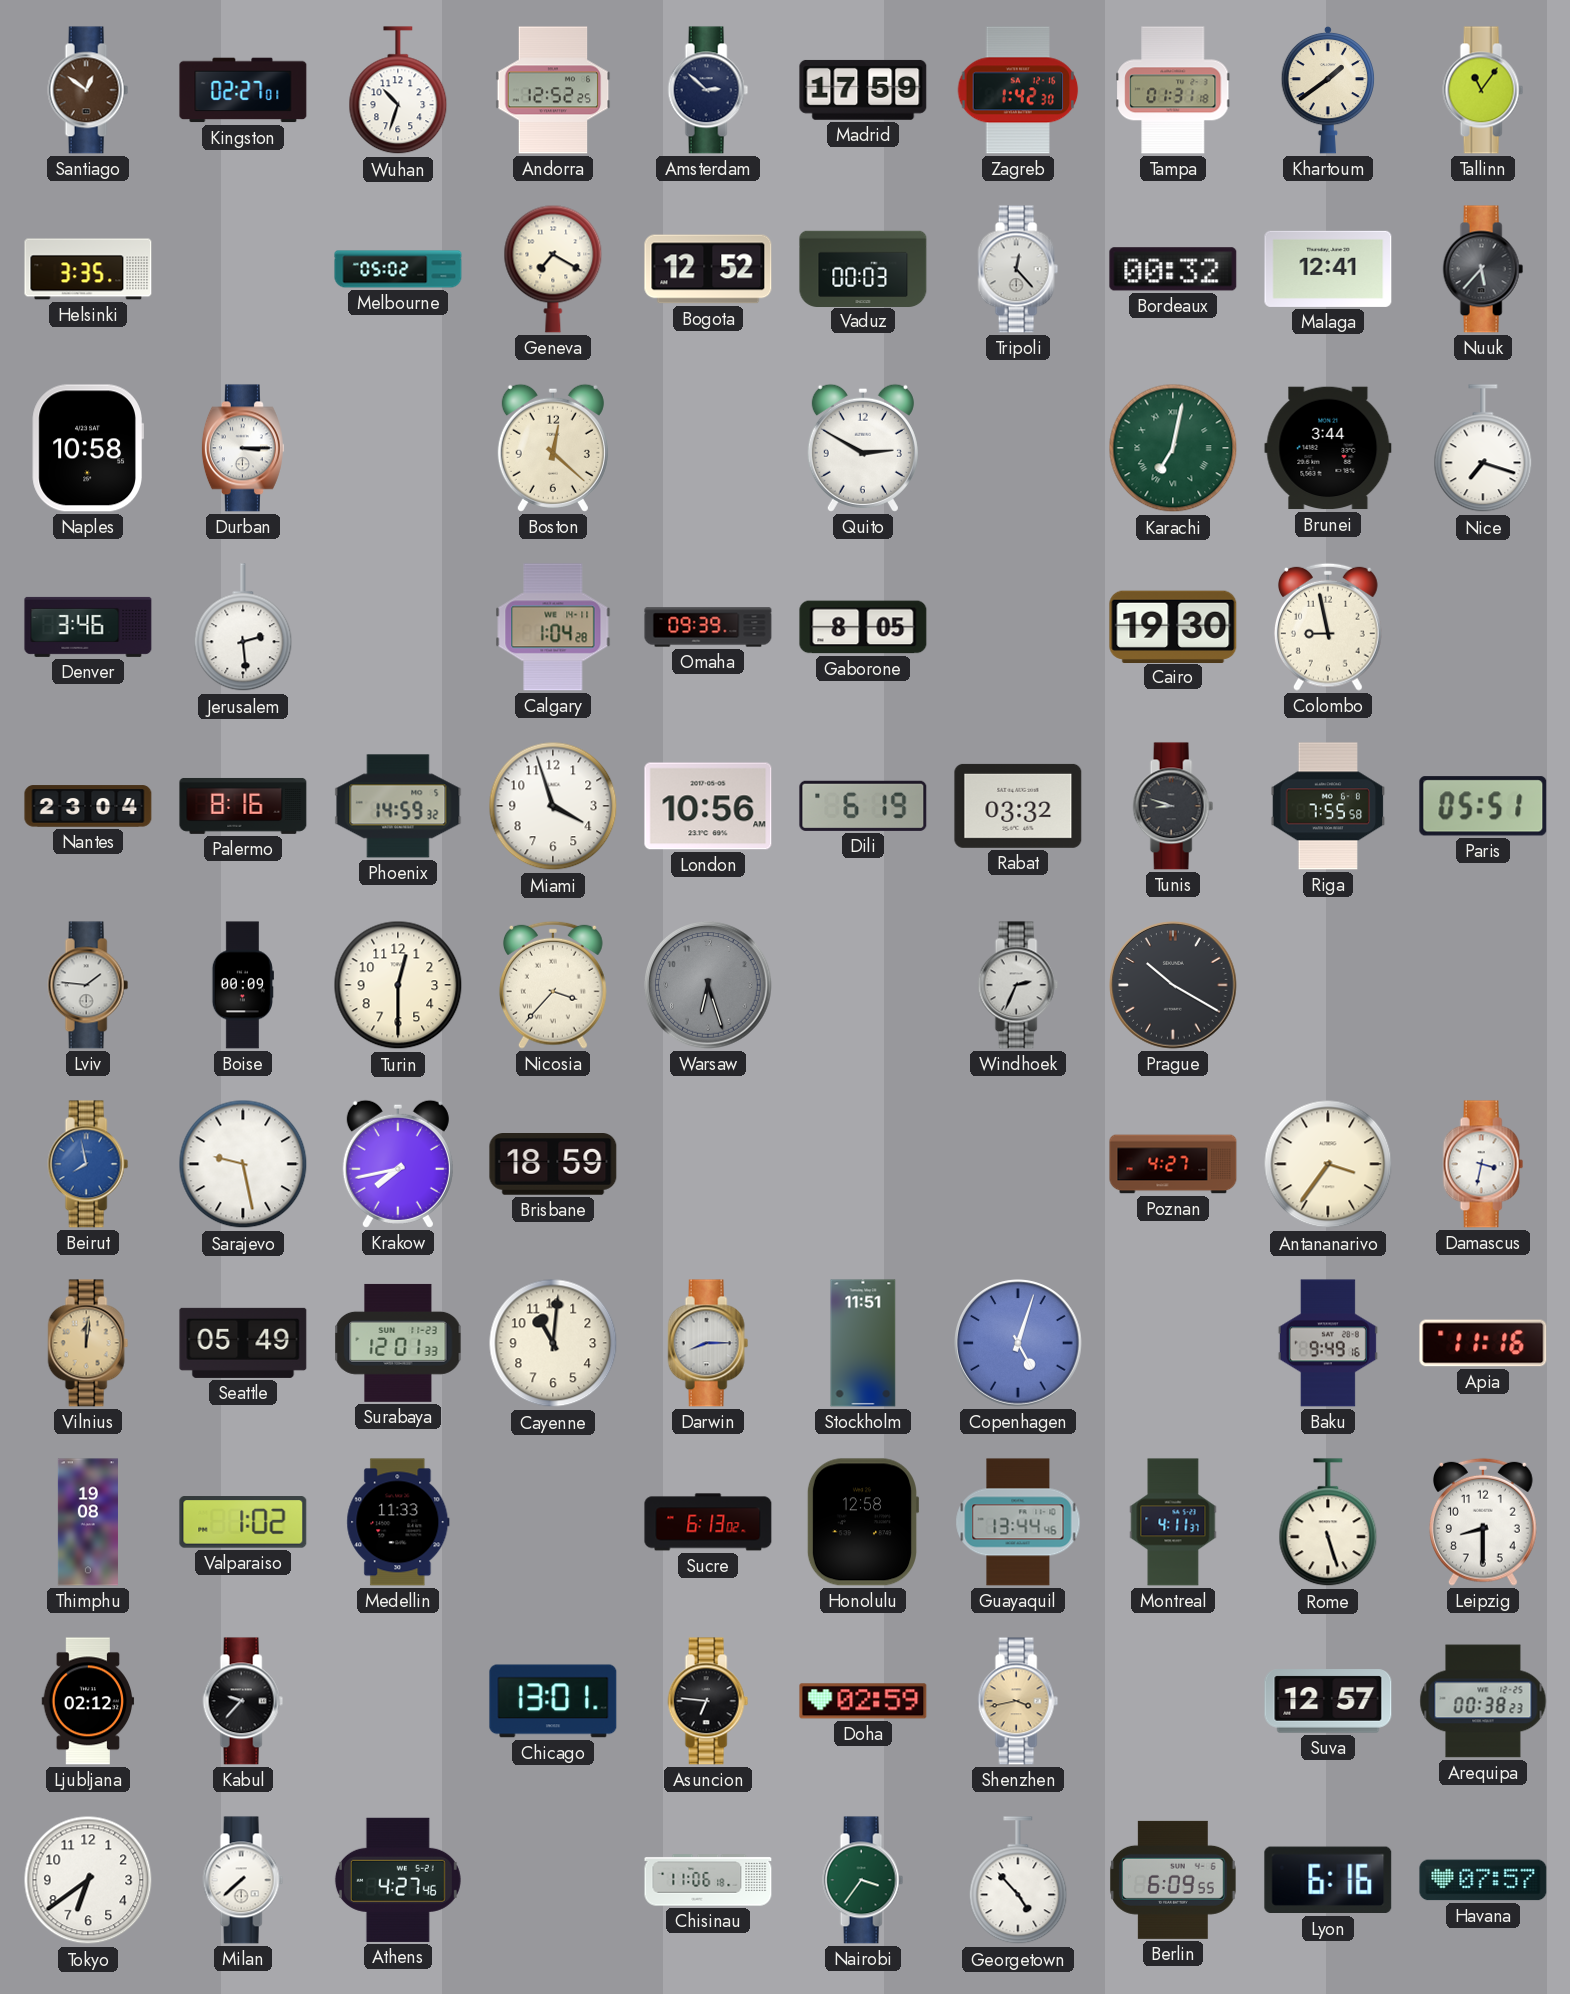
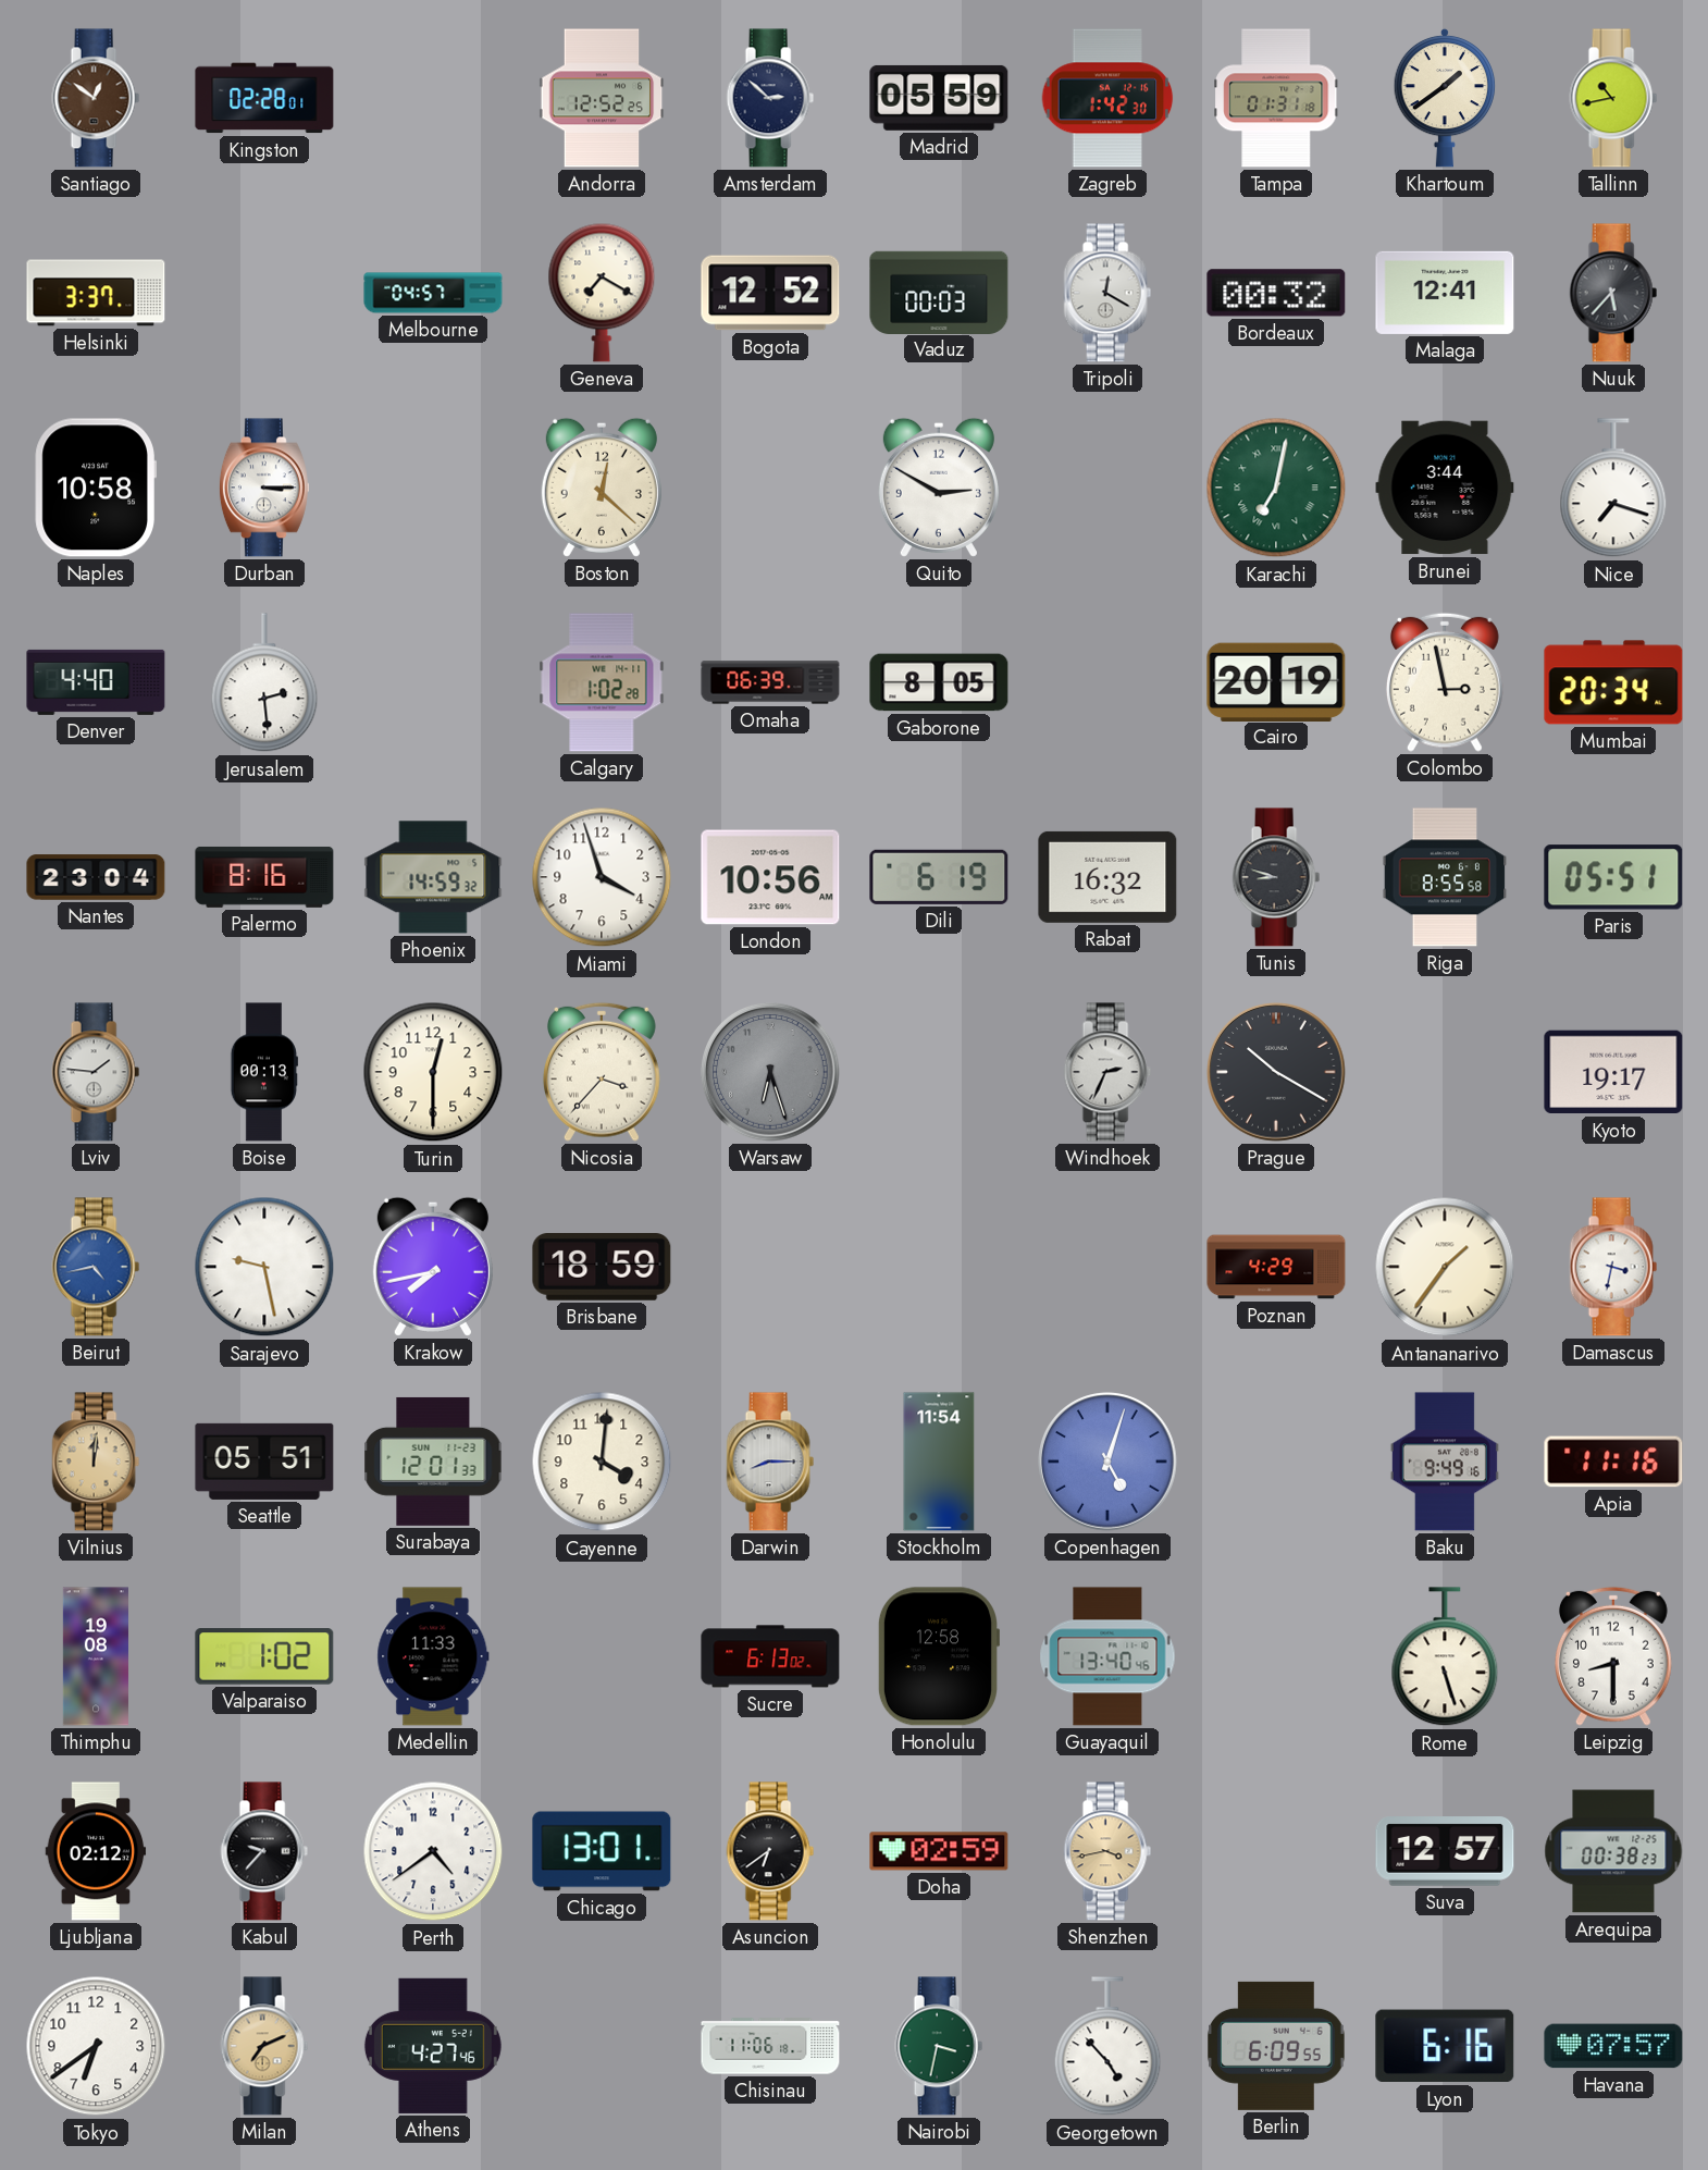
Kingston: 02:27 -> 02:28
Wuhan: 10:33 -> none
Madrid: 17:59 -> 05:59
Tallinn: 11:06 -> 10:43
Helsinki: 3:35 -> 3:37
Melbourne: 05:02 -> 04:57
Tripoli: 12:23 -> 12:20
Denver: 3:46 -> 4:40
Calgary: 1:04 -> 1:02
Omaha: 09:39 -> 06:39
Cairo: 19:30 -> 20:19
Colombo: 8:58 -> 2:58
Mumbai: none -> 20:34
Rabat: 03:32 -> 16:32
Riga: 7:55 -> 8:55
Boise: 00:09 -> 00:13
Kyoto: none -> 19:17
Beirut: 7:58 -> 4:43
Poznan: 4:27 -> 4:29
Antananarivo: 3:36 -> 1:36
Seattle: 05:49 -> 05:51
Cayenne: 11:01 -> 4:01
Stockholm: 11:51 -> 11:54
Guayaquil: 13:44 -> 13:40
Montreal: 4:11 -> none
Perth: none -> 4:39
Asuncion: 6:46 -> 6:39
Milan: 7:38 -> 7:11
Milan dial: white -> champagne
Nairobi: 3:36 -> 3:32
